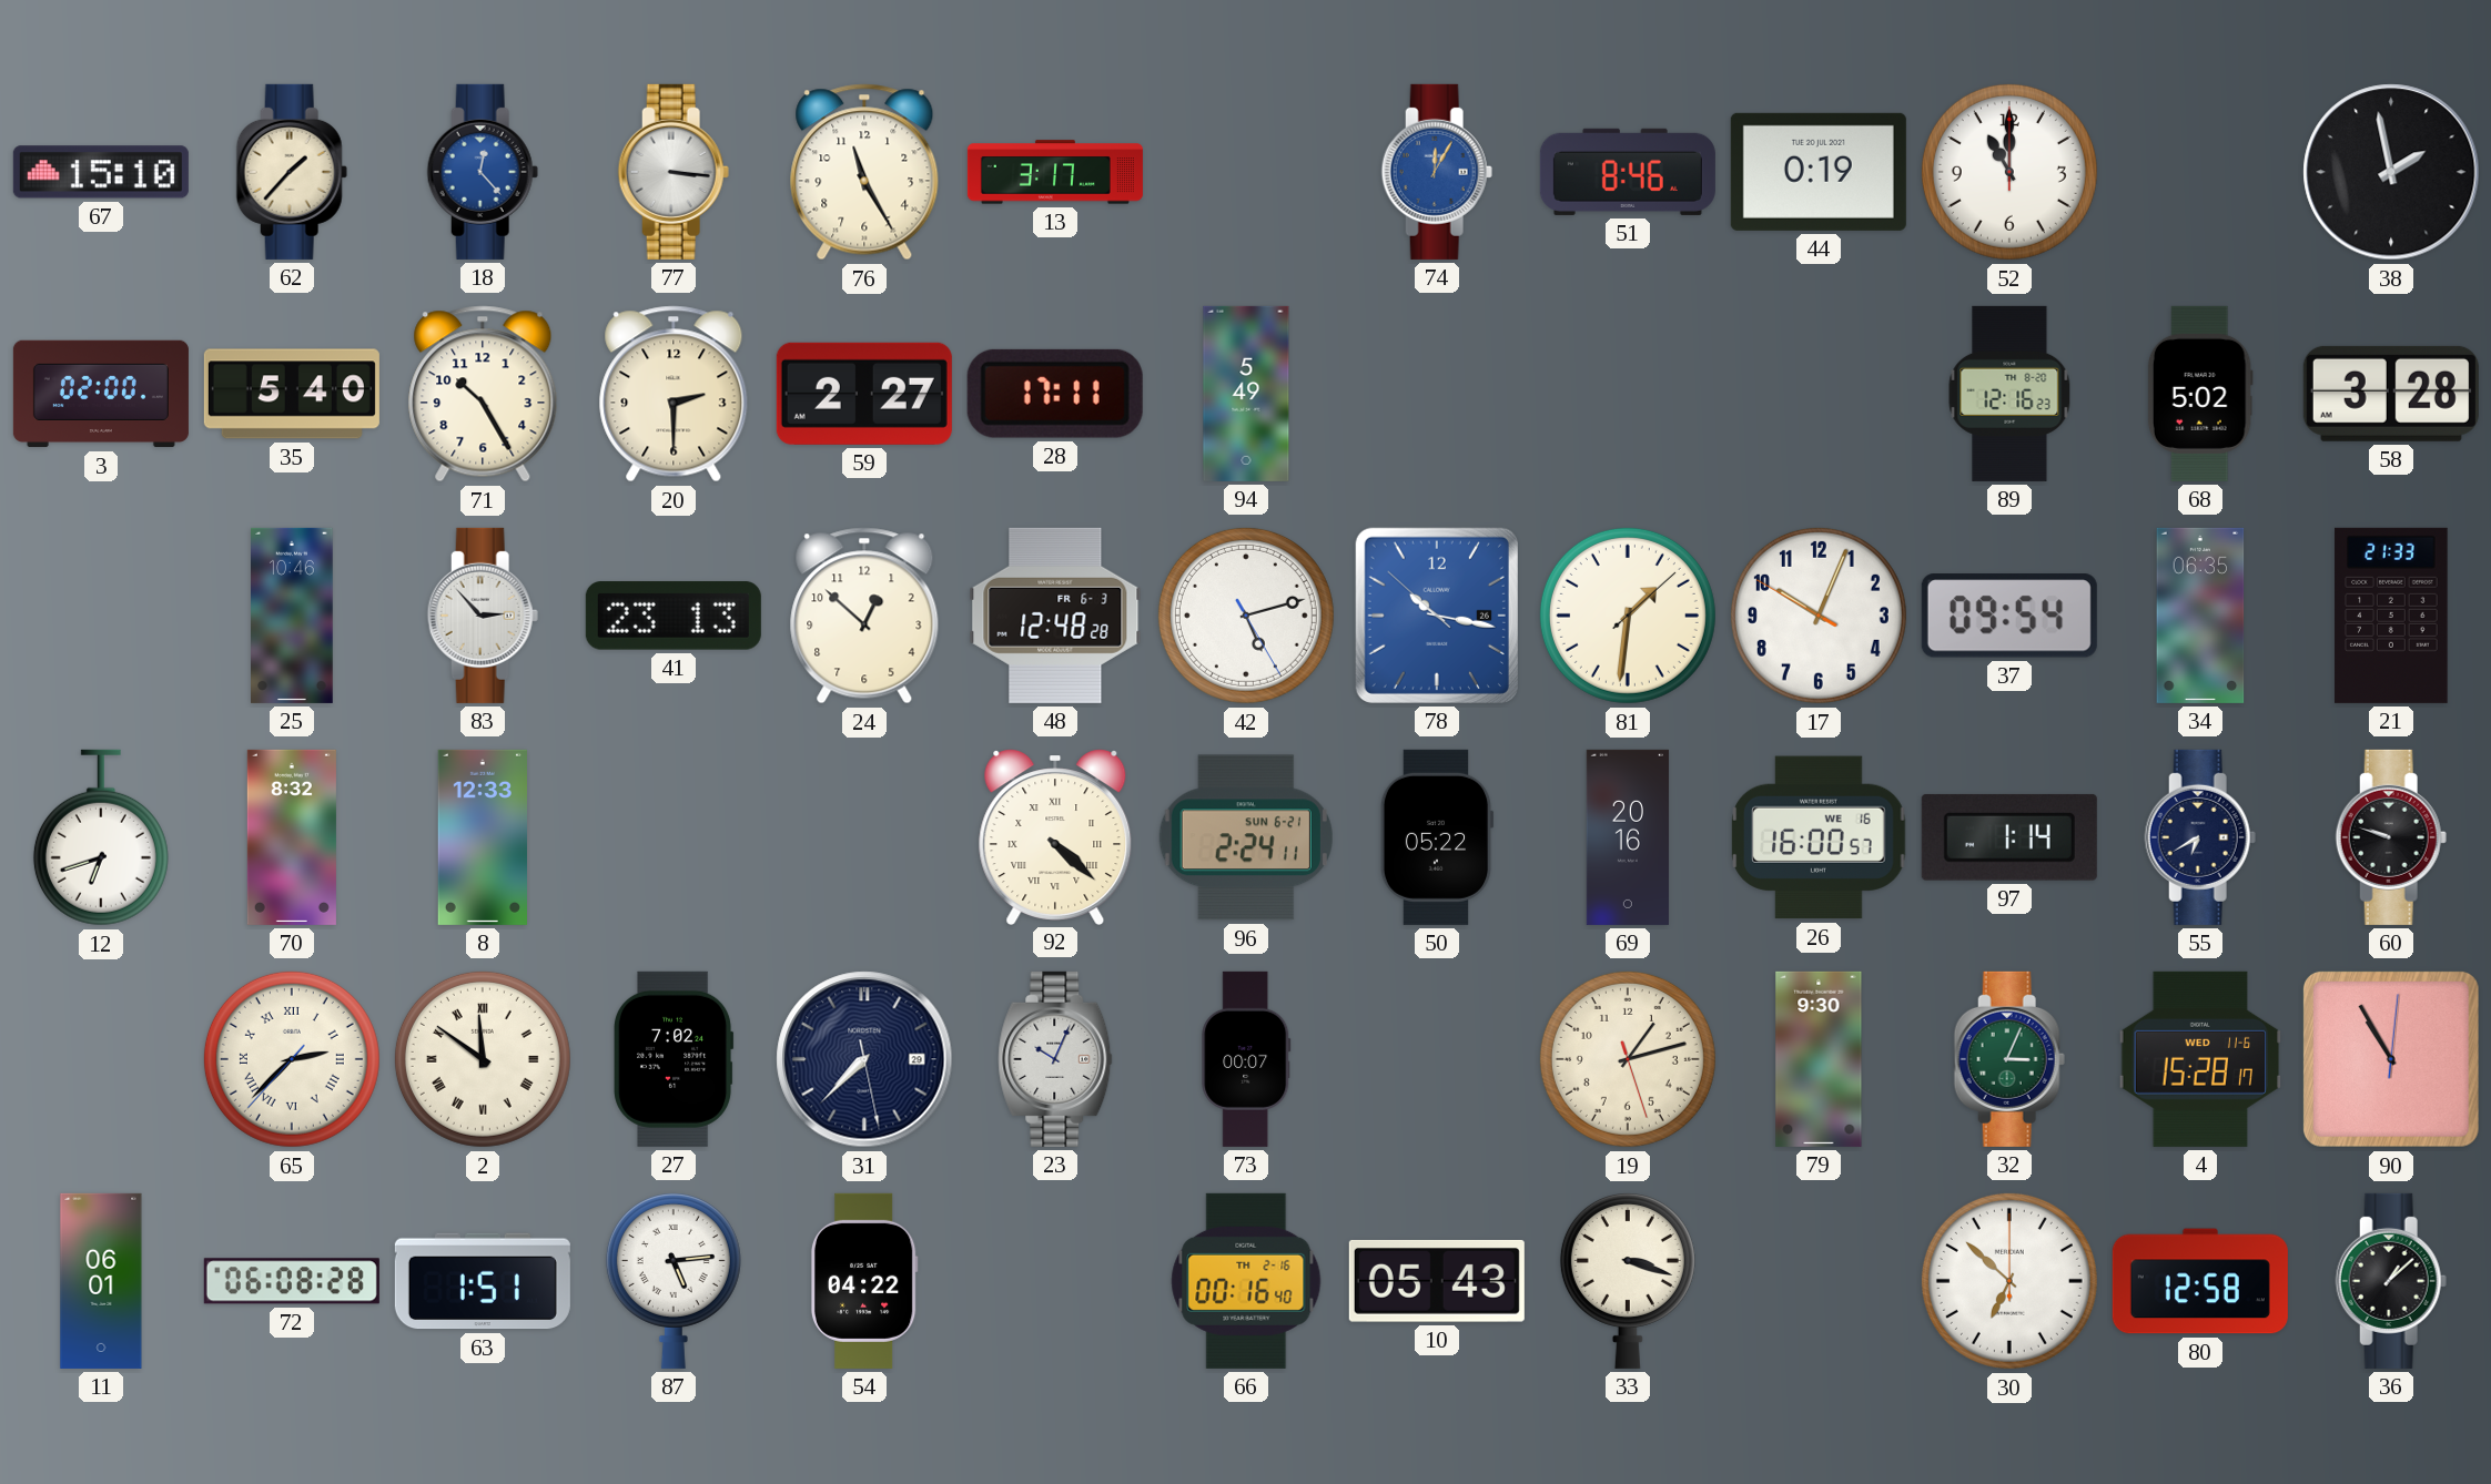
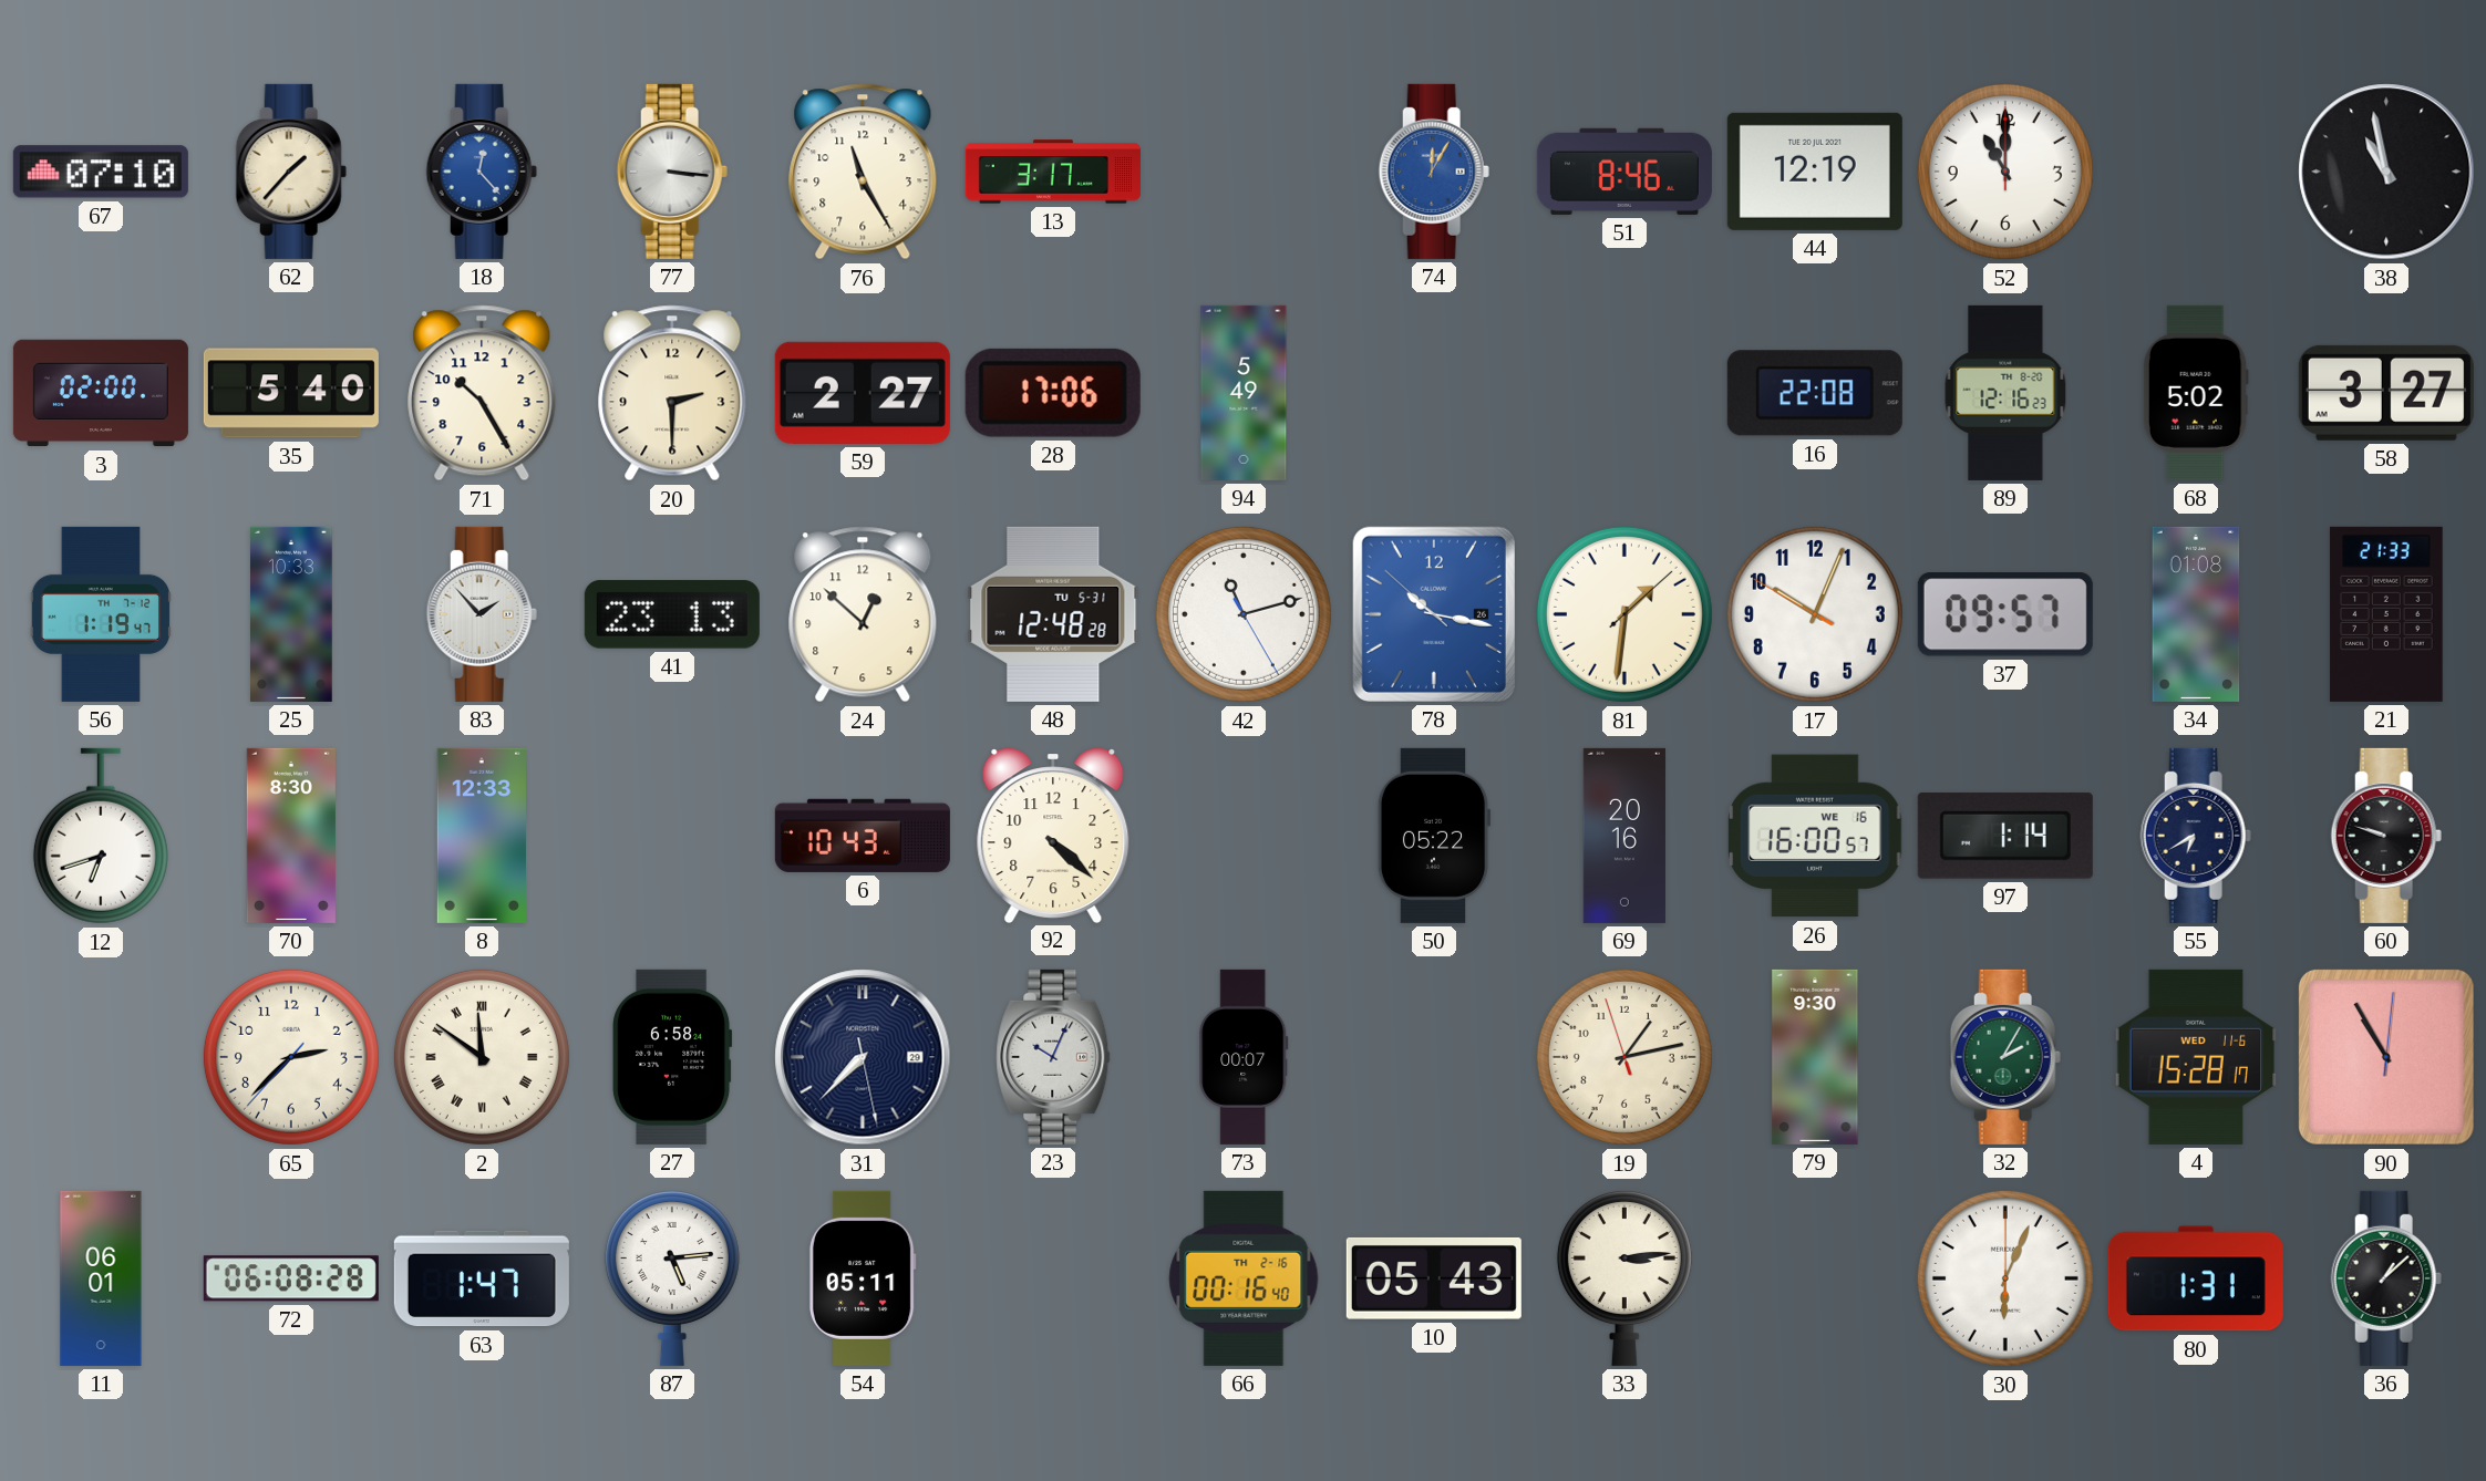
67: 15:10 -> 07:10
44: 0:19 -> 12:19
38: 1:58 -> 10:58
28: 17:11 -> 17:06
16: none -> 22:08
58: 3:28 -> 3:27
56: none -> 1:19
25: 10:46 -> 10:33
83: 2:53 -> 1:53
48 date: FR 6-3 -> TU 5-31
42: 5:12 -> 11:12
37: 09:54 -> 09:57
34: 06:35 -> 01:08
70: 8:32 -> 8:30
6: none -> 10:43
92 numerals: Roman -> Arabic
96: 2:24 -> none
65 numerals: Roman -> Arabic
27: 7:02 -> 6:58
19: 1:12:27 -> 1:12:57
32: 3:04 -> 2:05
63: 1:51 -> 1:47
54: 04:22 -> 05:11
33: 3:18 -> 3:14
30: 6:52 -> 6:04
80: 12:58 -> 1:31
